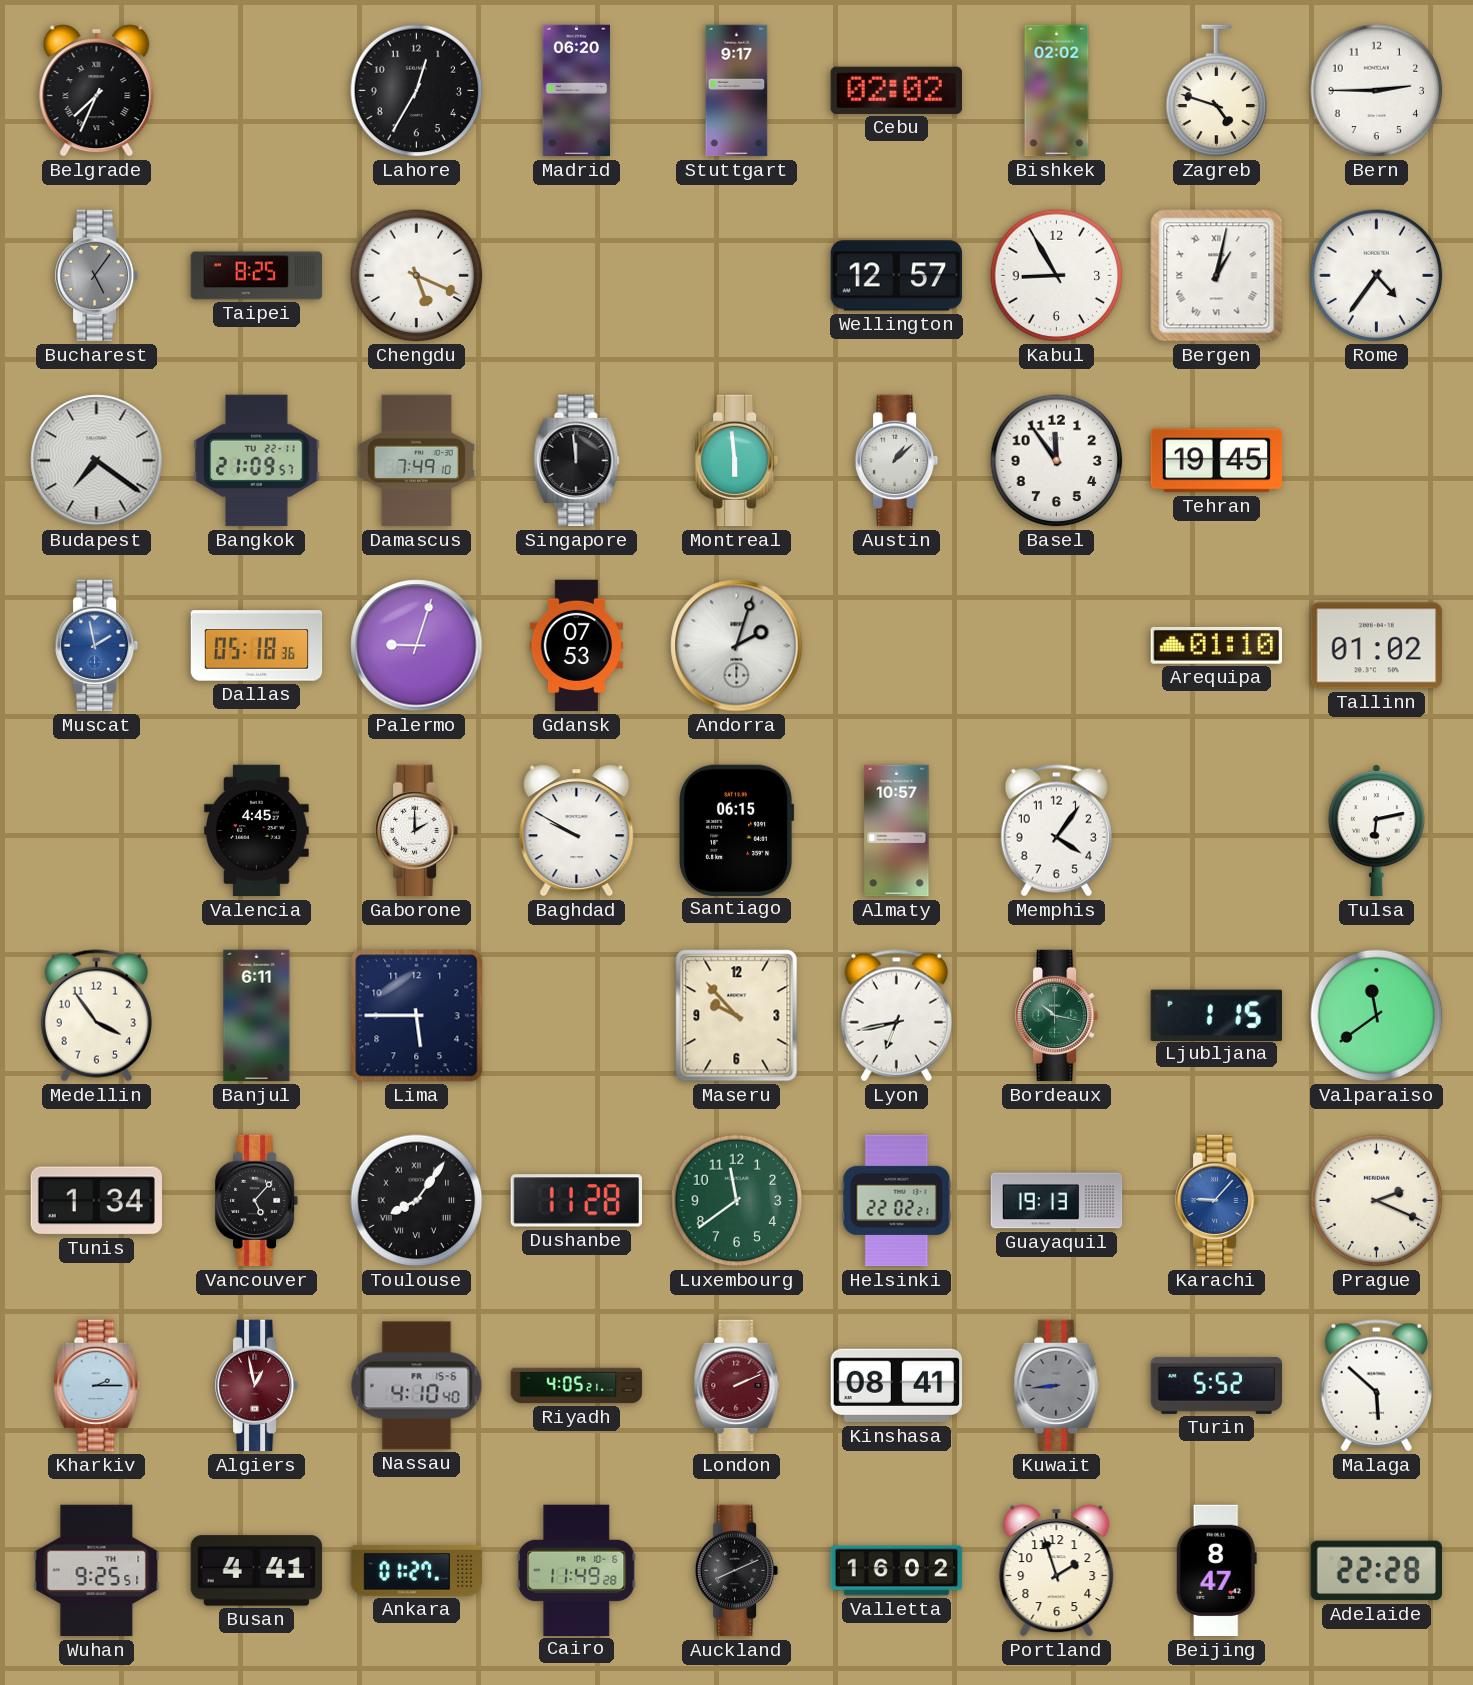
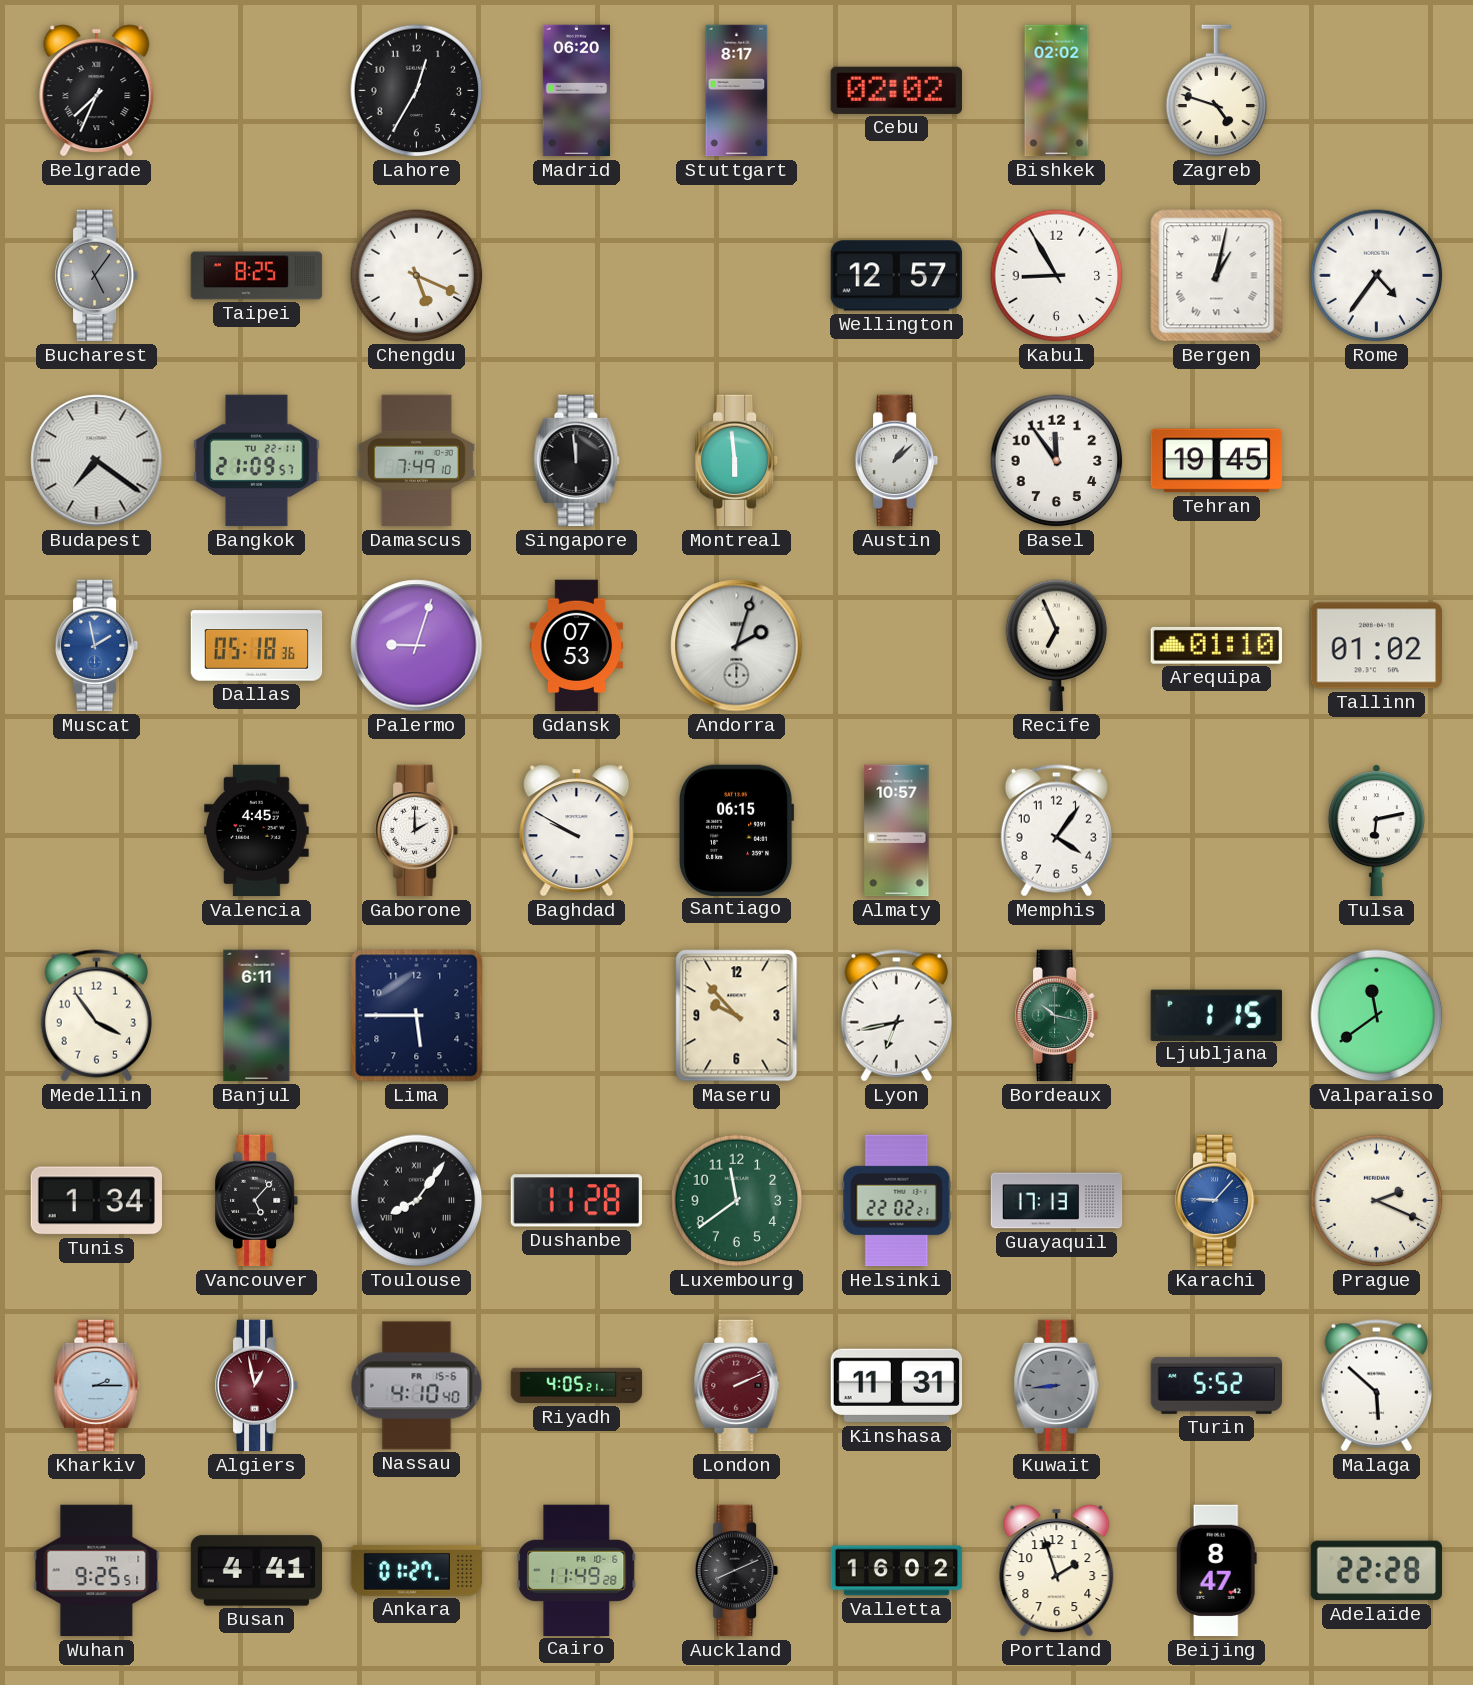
Stuttgart: 9:17 -> 8:17
Bern: 2:45 -> none
Recife: none -> 6:56
Guayaquil: 19:13 -> 17:13
Kinshasa: 08:41 -> 11:31
